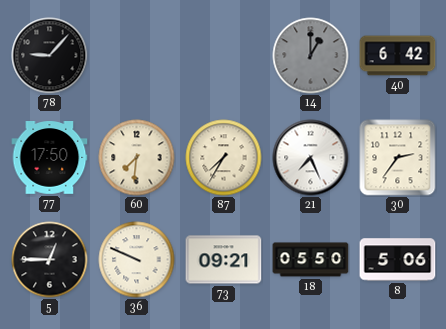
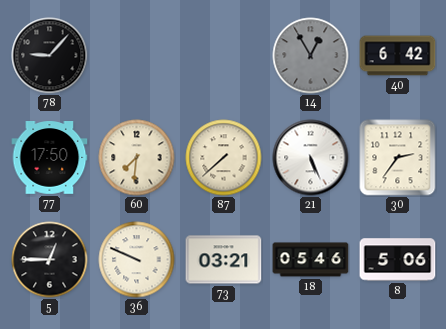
14: 1:00 -> 12:55
87: 7:35 -> 7:38
21: 7:26 -> 5:26
73: 09:21 -> 03:21
18: 05:50 -> 05:46
